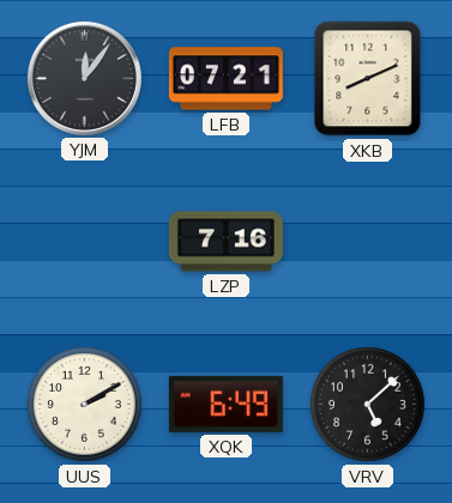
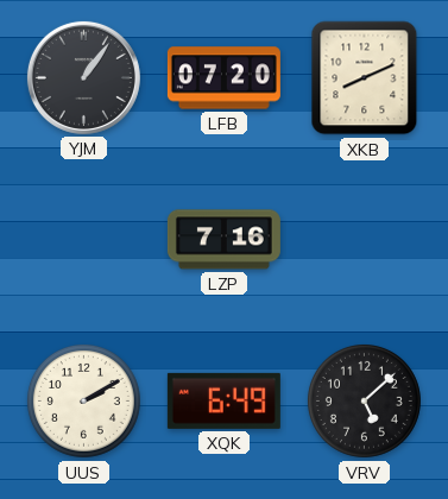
YJM: 12:06 -> 1:06
LFB: 07:21 -> 07:20
